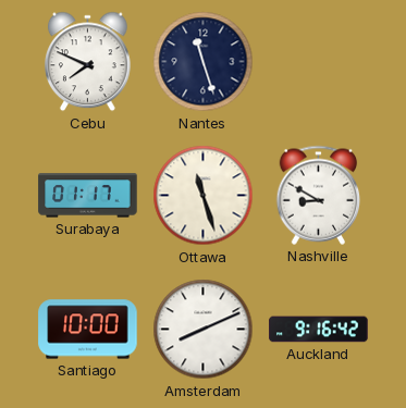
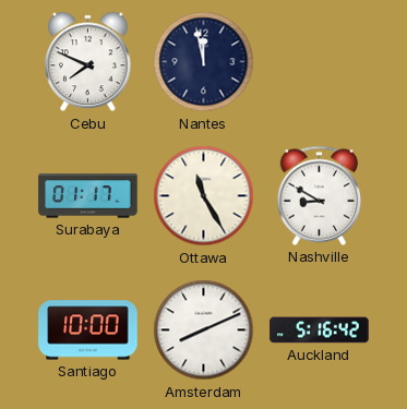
Nantes: 11:27 -> 11:58
Ottawa: 11:27 -> 11:25
Auckland: 9:16 -> 5:16
